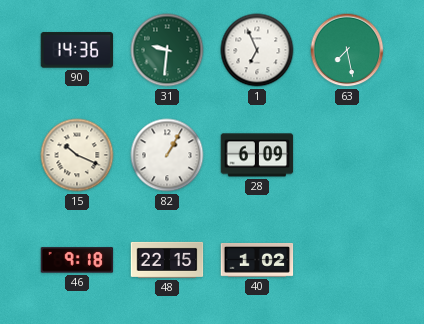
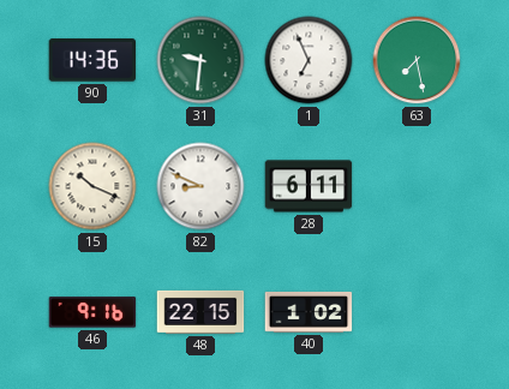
82: 1:05 -> 8:49
28: 6:09 -> 6:11
46: 9:18 -> 9:16
